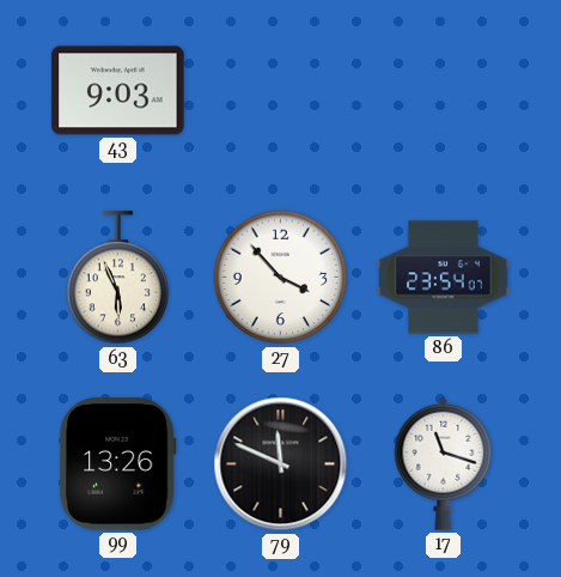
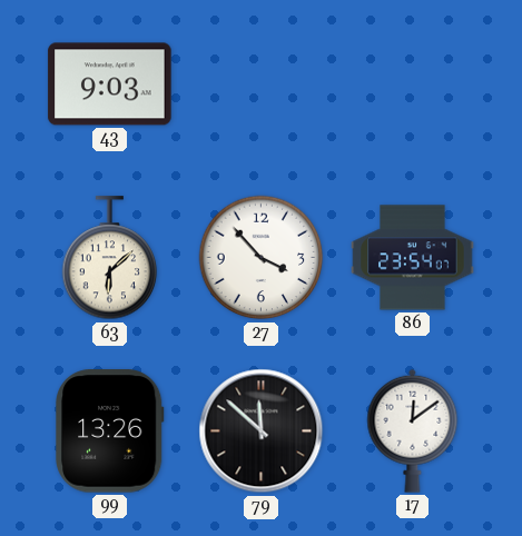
63: 5:56 -> 6:08
79: 11:49 -> 11:52
17: 11:18 -> 12:09
